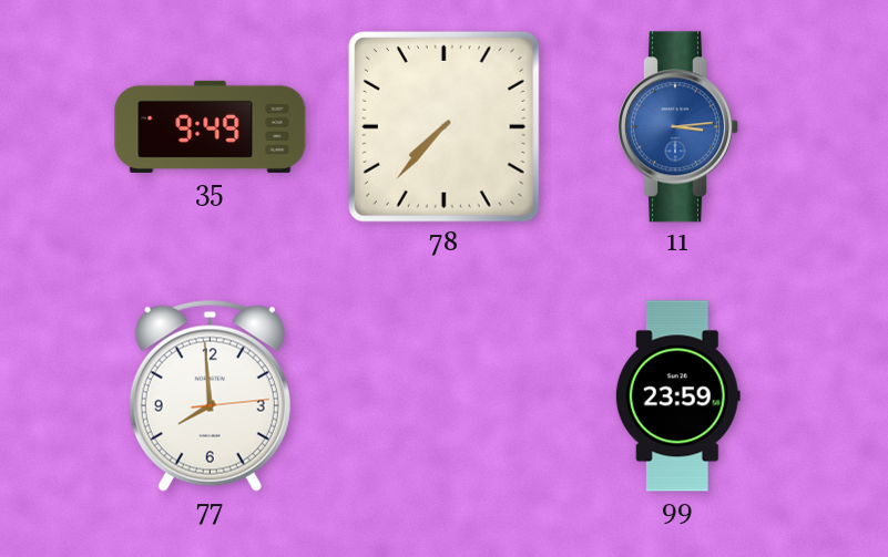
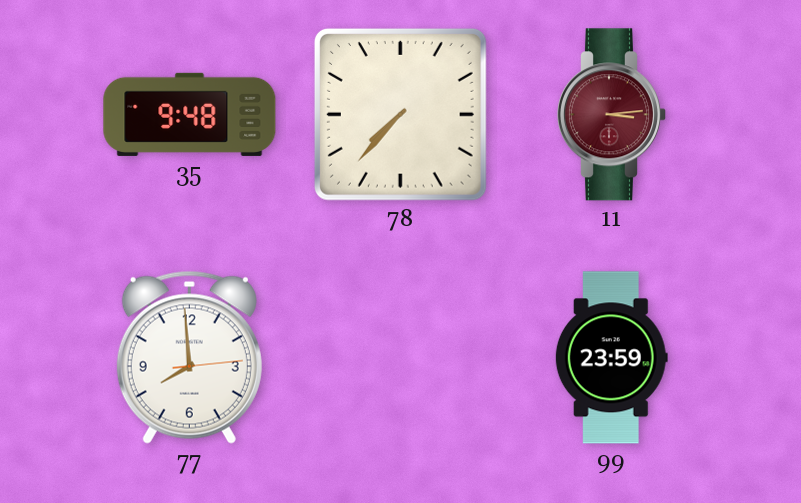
35: 9:49 -> 9:48
11 dial: blue -> burgundy
